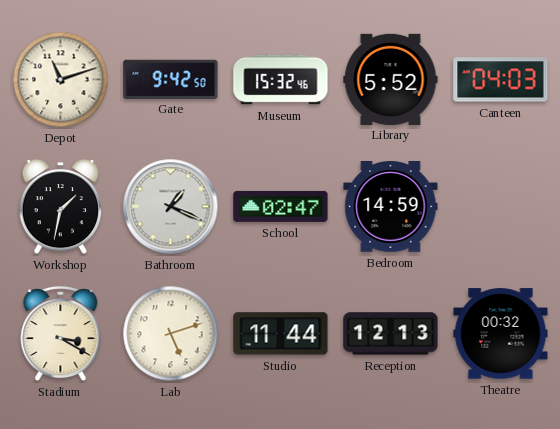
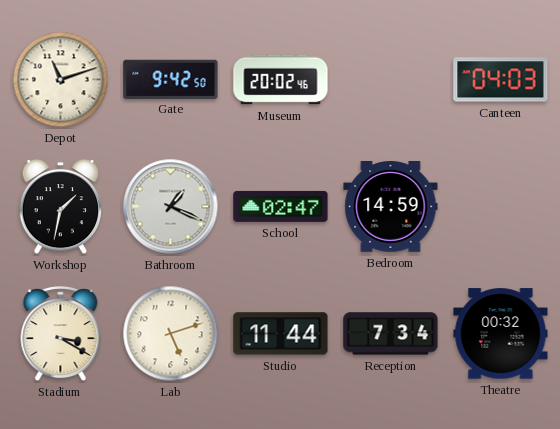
Museum: 15:32 -> 20:02
Library: 5:52 -> none
Reception: 12:13 -> 7:34
